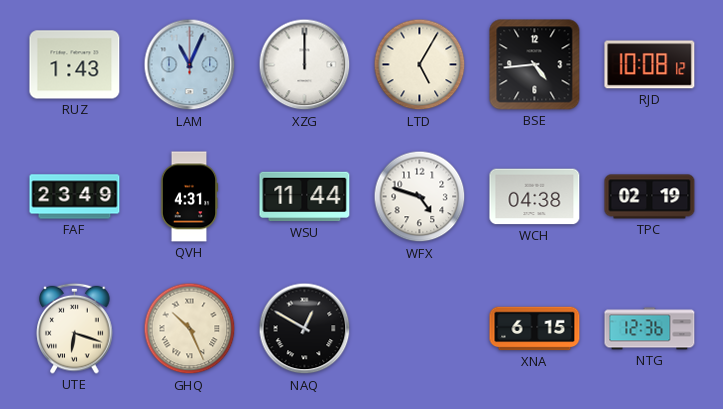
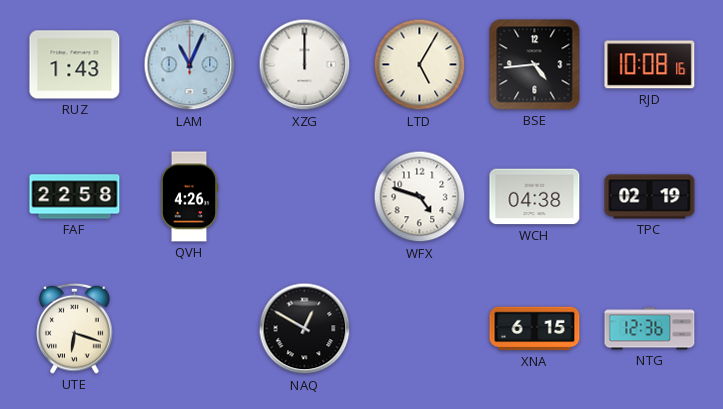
RJD: 10:08:12 -> 10:08:16
FAF: 23:49 -> 22:58
QVH: 4:31 -> 4:26
WSU: 11:44 -> none
GHQ: 10:26 -> none
